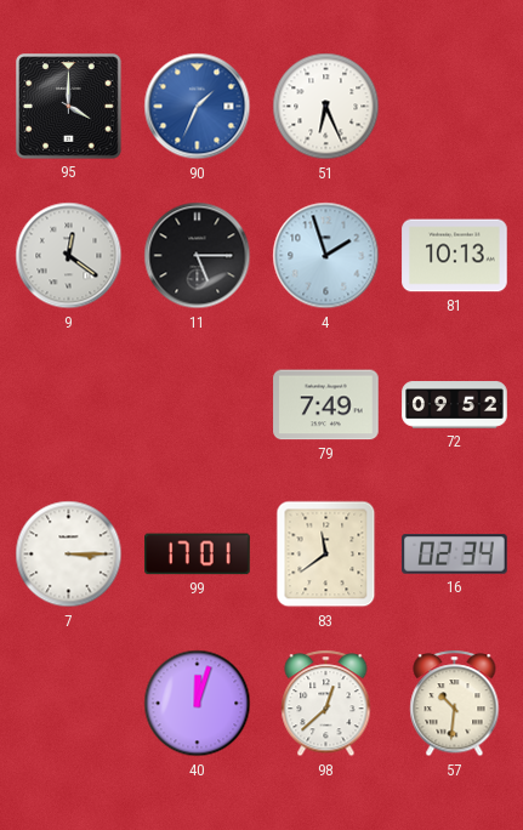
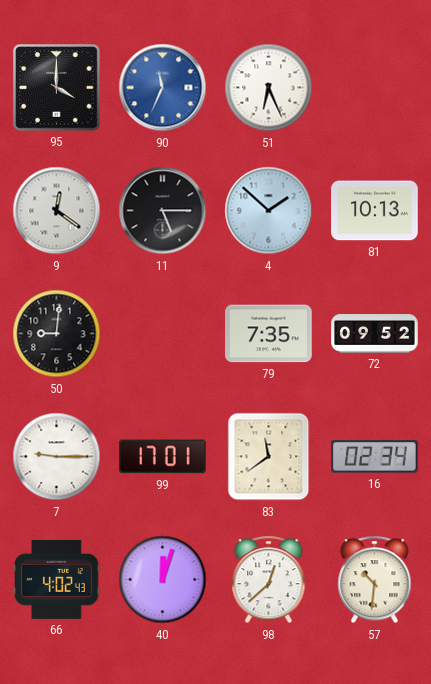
90: 1:34 -> 11:34
4: 1:57 -> 1:52
50: none -> 9:01
79: 7:49 -> 7:35
7: 3:15 -> 9:15
66: none -> 4:02
